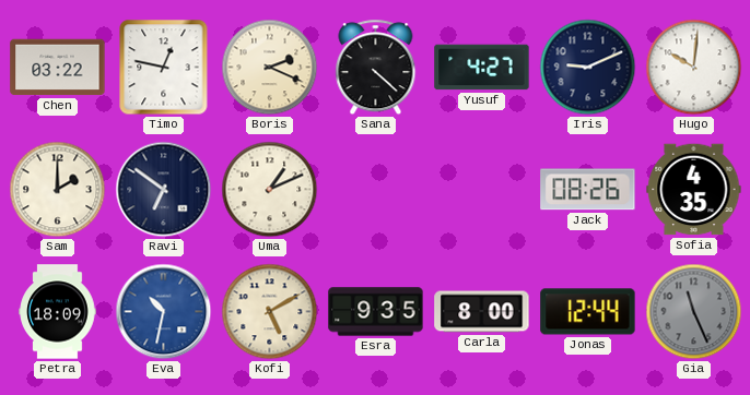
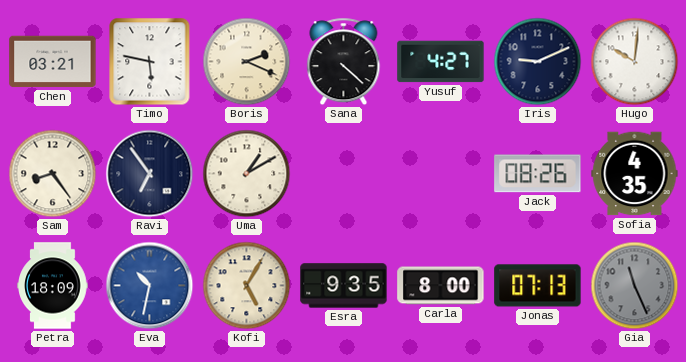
Chen: 03:22 -> 03:21
Timo: 12:47 -> 5:47
Sam: 2:00 -> 8:24
Ravi: 6:51 -> 6:54
Uma: 1:11 -> 1:10
Kofi: 5:10 -> 5:05
Jonas: 12:44 -> 07:13
